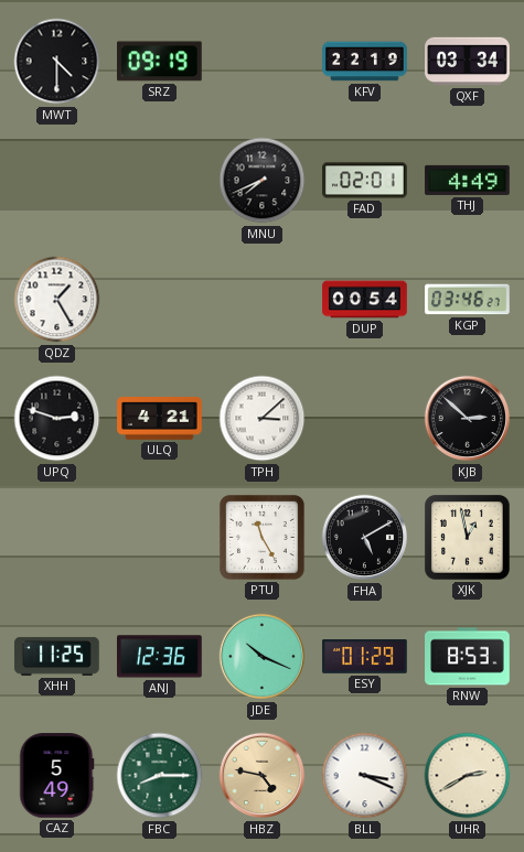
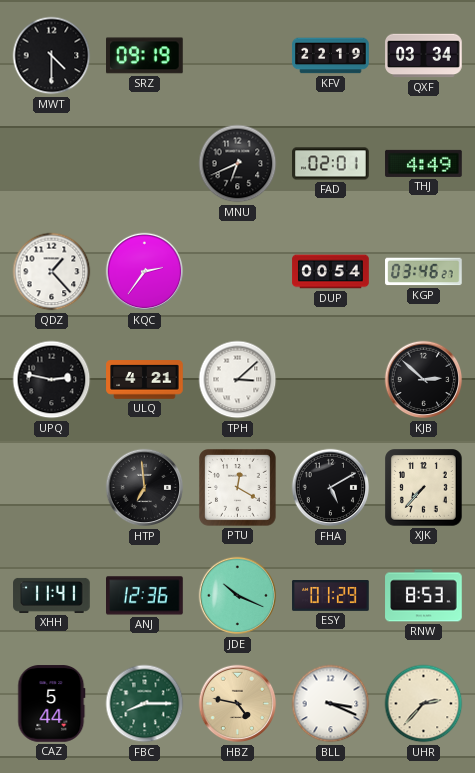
MNU: 7:41 -> 6:41
QDZ: 1:25 -> 1:23
KQC: none -> 2:36
UPQ: 2:48 -> 2:47
HTP: none -> 6:59
PTU: 11:25 -> 12:20
XJK: 12:58 -> 7:37
XHH: 11:25 -> 11:41
CAZ: 5:49 -> 5:44
UHR: 2:40 -> 2:37
